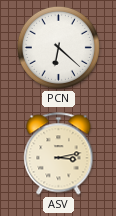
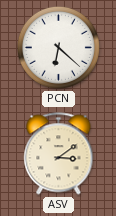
ASV: 3:13 -> 3:09
